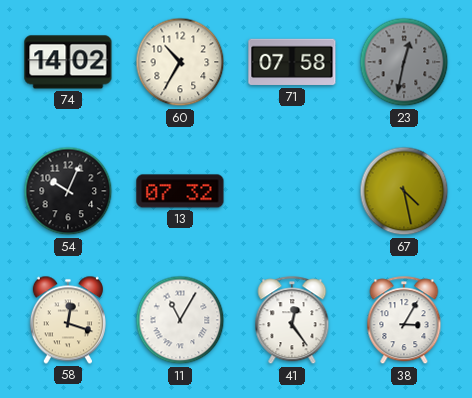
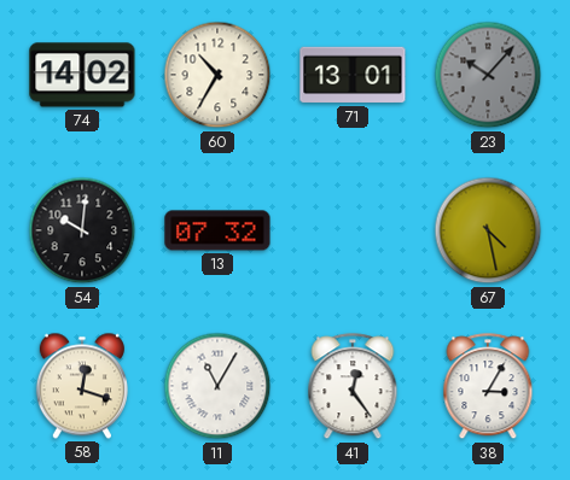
71: 07:58 -> 13:01
23: 12:32 -> 10:07
54: 10:04 -> 10:01
